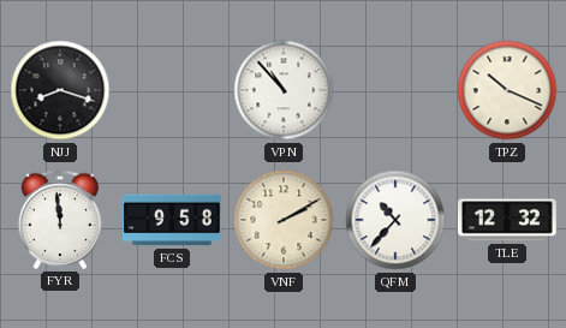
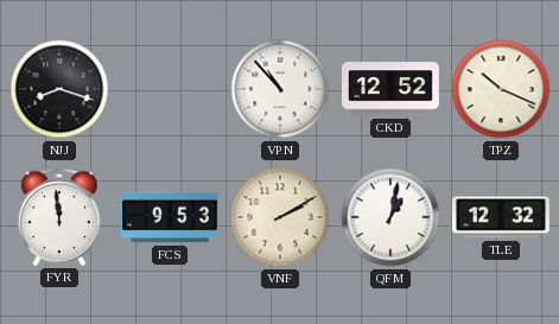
CKD: none -> 12:52
FCS: 9:58 -> 9:53
QFM: 10:37 -> 1:02
